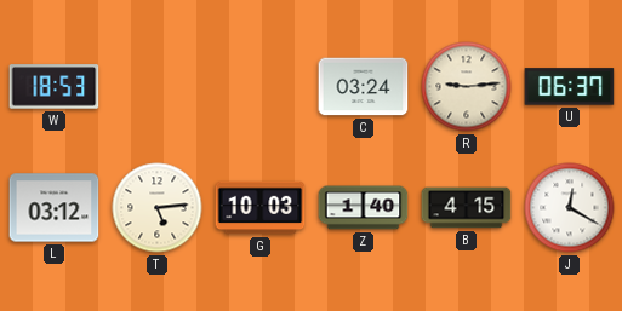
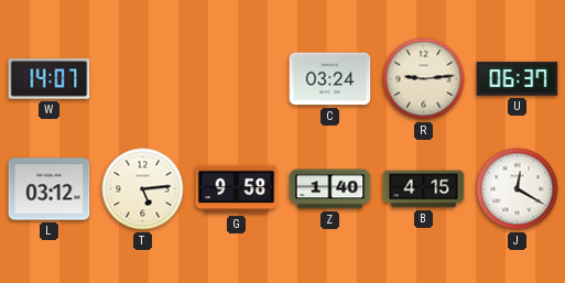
W: 18:53 -> 14:07
G: 10:03 -> 9:58
